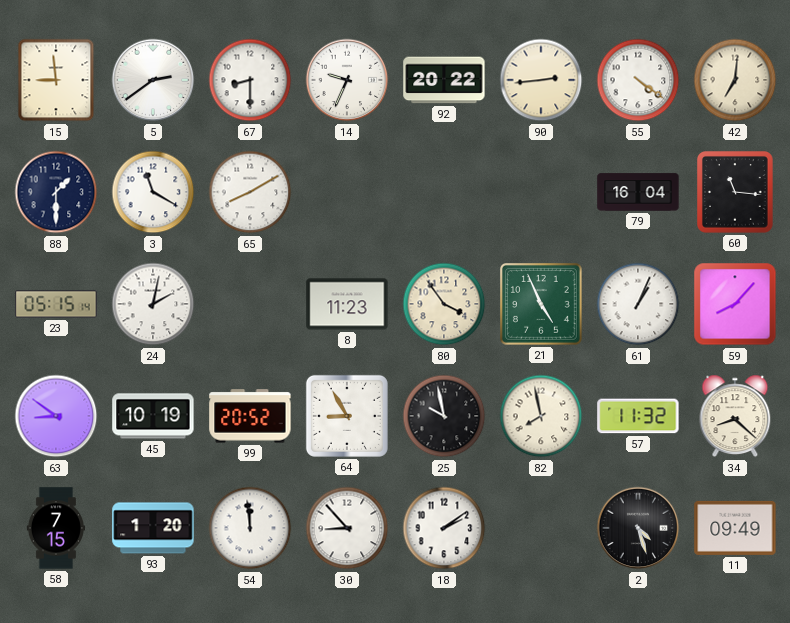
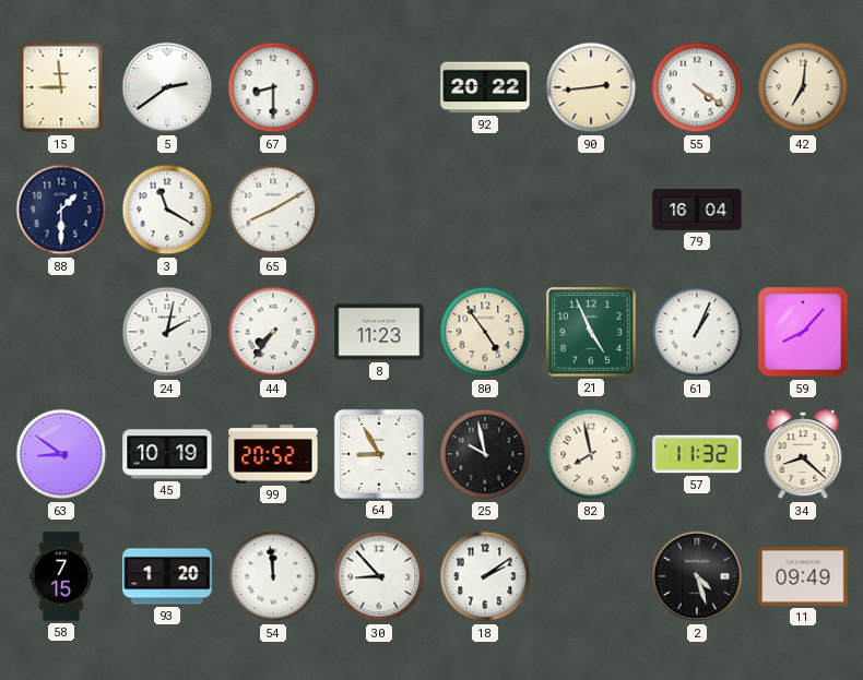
14: 9:34 -> none
60: 11:16 -> none
23: 05:15 -> none
44: none -> 7:36
80: 3:54 -> 4:54
